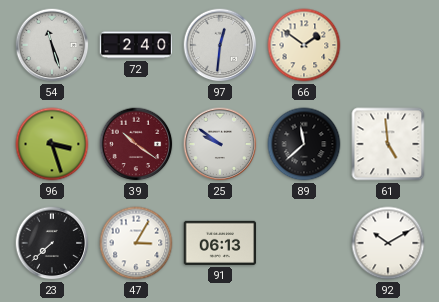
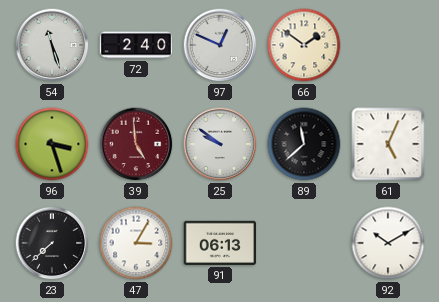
97: 12:31 -> 12:49
39: 10:21 -> 4:59
61: 4:59 -> 5:04
